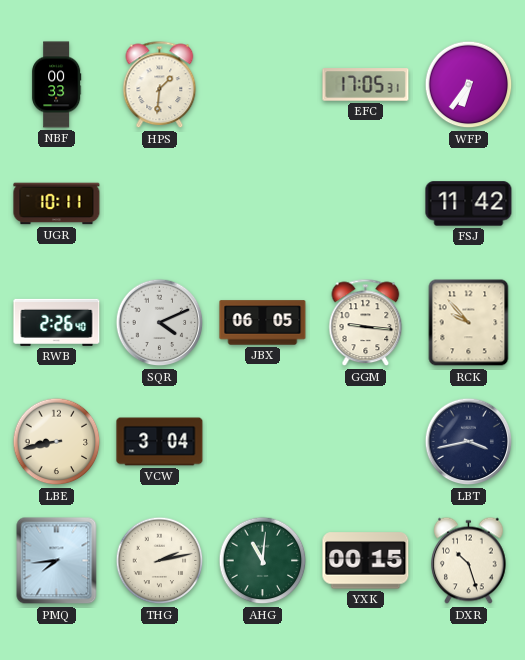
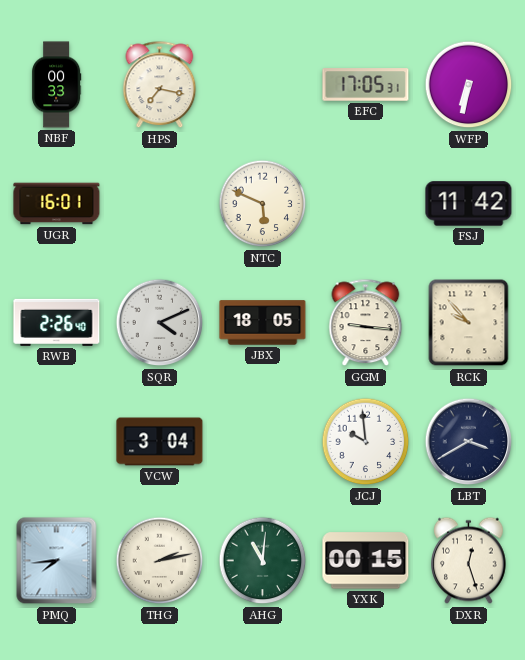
HPS: 1:31 -> 7:17
WFP: 6:36 -> 6:32
UGR: 10:11 -> 16:01
NTC: none -> 5:49
JBX: 06:05 -> 18:05
LBE: 8:43 -> none
JCJ: none -> 9:59
LBT: 3:43 -> 3:40
DXR: 10:27 -> 12:27
